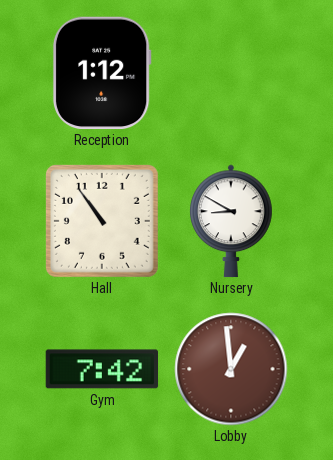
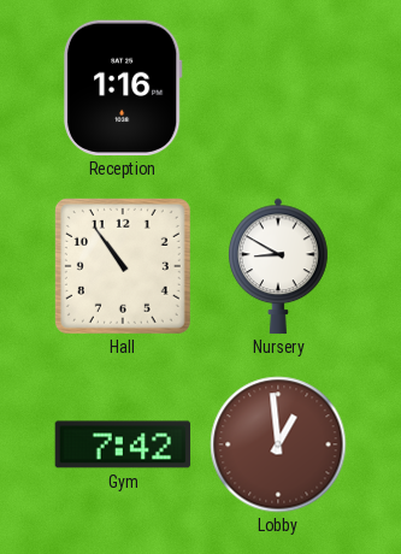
Reception: 1:12 -> 1:16
